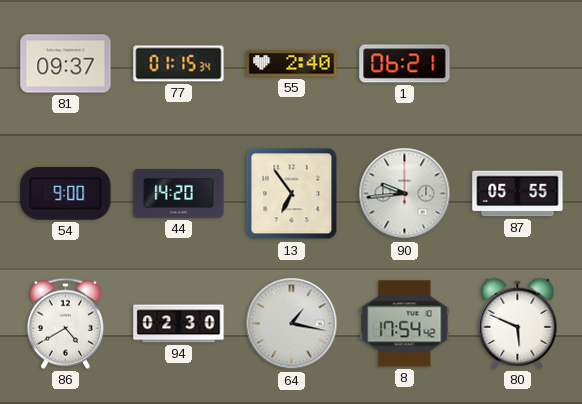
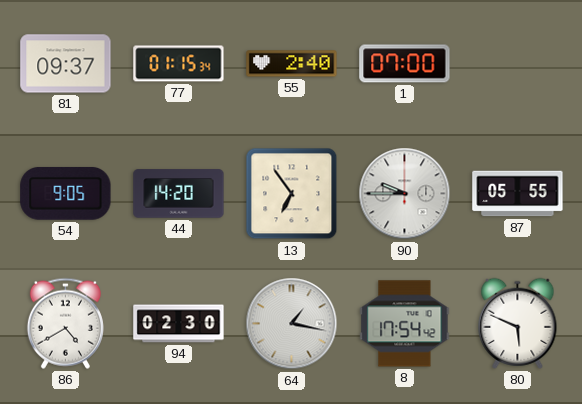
1: 06:21 -> 07:00
54: 9:00 -> 9:05
90: 9:44 -> 9:45
